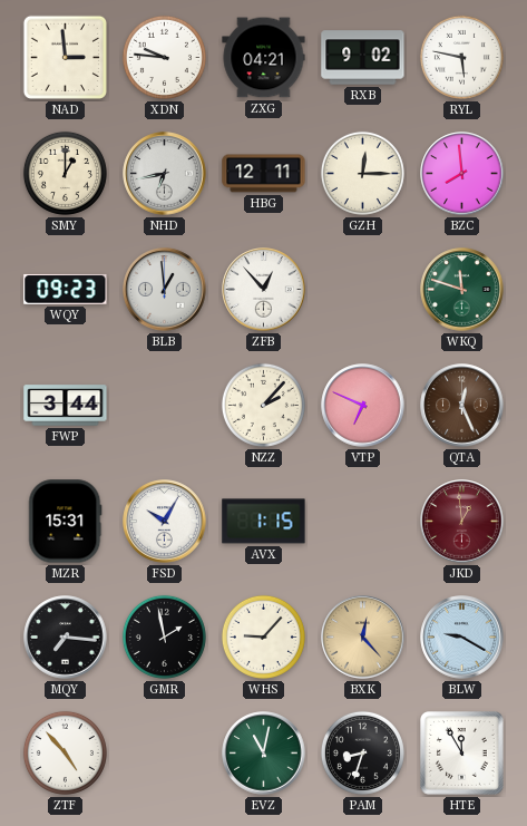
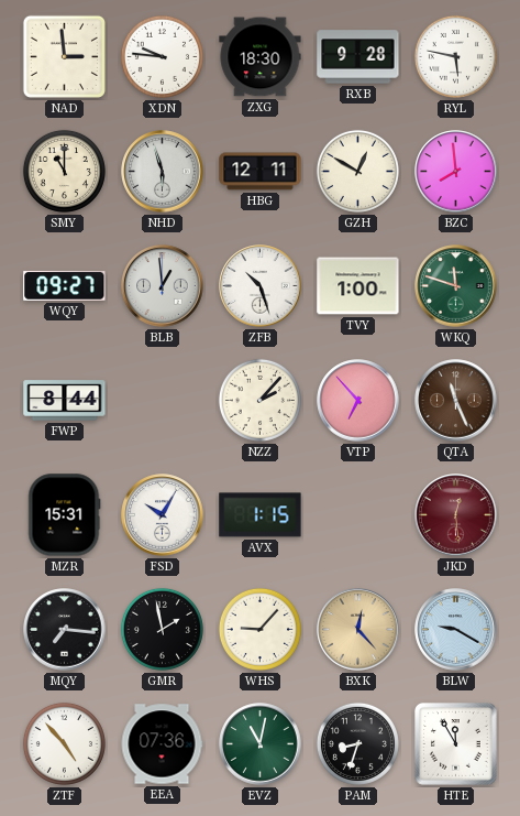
ZXG: 04:21 -> 18:30
RXB: 9:02 -> 9:28
SMY: 1:00 -> 11:00
NHD: 6:43 -> 5:57
GZH: 12:15 -> 12:50
WQY: 09:23 -> 09:27
ZFB: 12:53 -> 10:27
TVY: none -> 1:00
FWP: 3:44 -> 8:44
VTP: 6:49 -> 6:53
QTA: 12:26 -> 11:26
JKD: 12:59 -> 12:29
EEA: none -> 07:36
